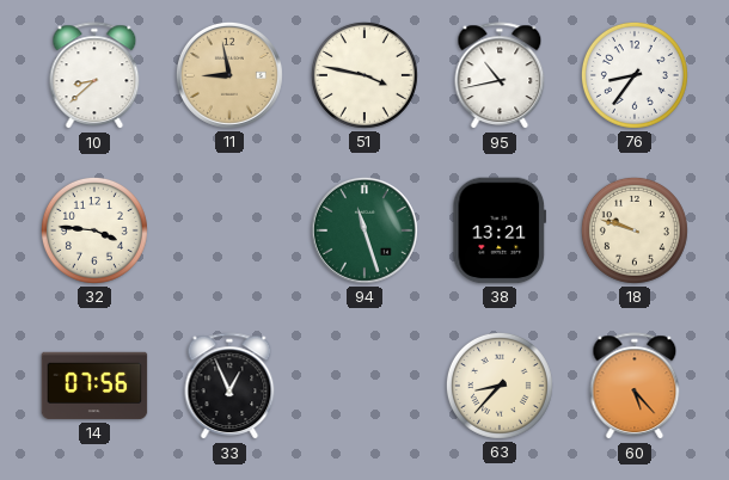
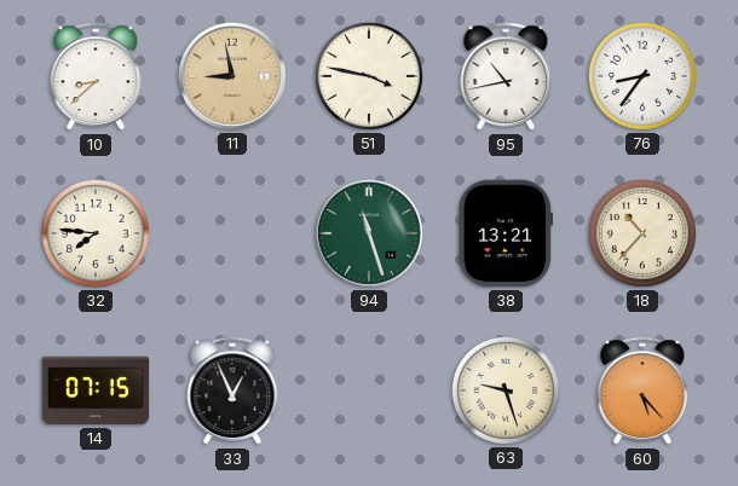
32: 3:46 -> 7:46
18: 9:48 -> 10:37
14: 07:56 -> 07:15
63: 8:37 -> 9:27
